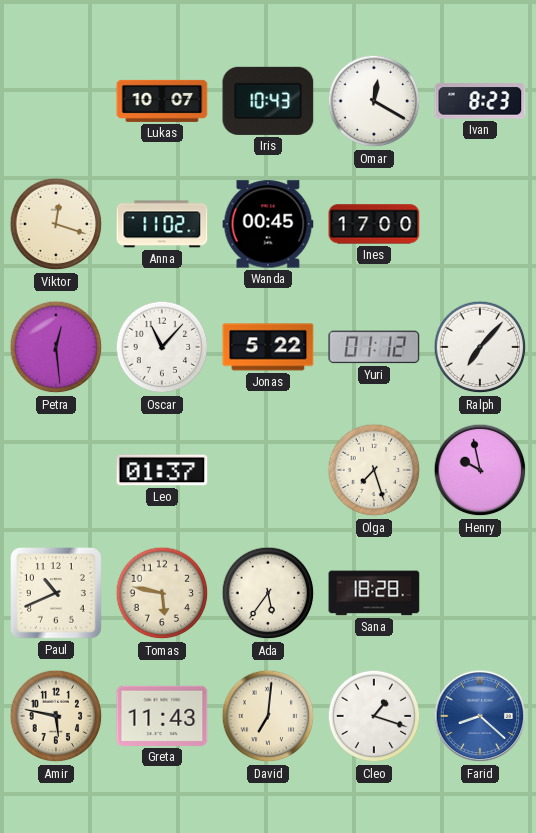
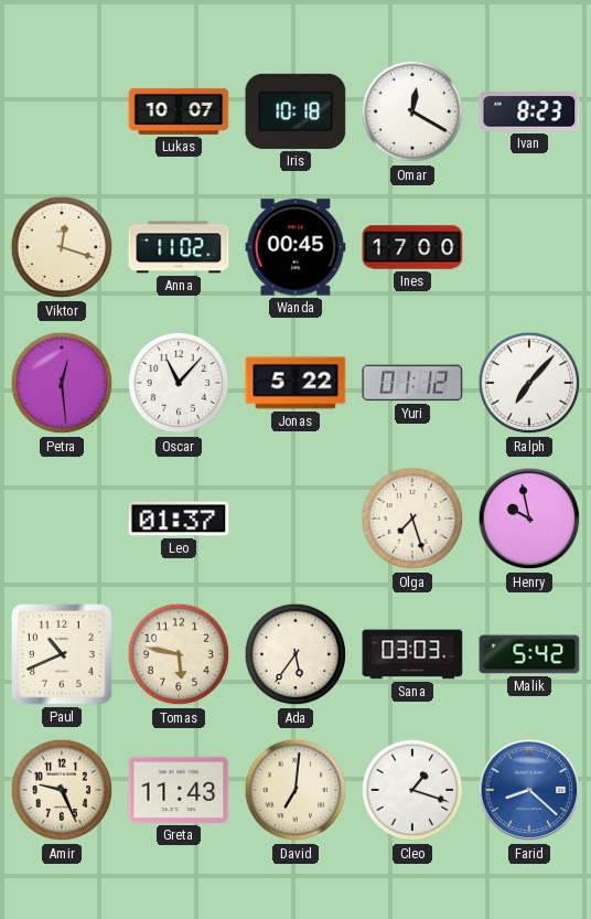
Iris: 10:43 -> 10:18
Sana: 18:28 -> 03:03
Malik: none -> 5:42
Amir: 5:47 -> 9:26
